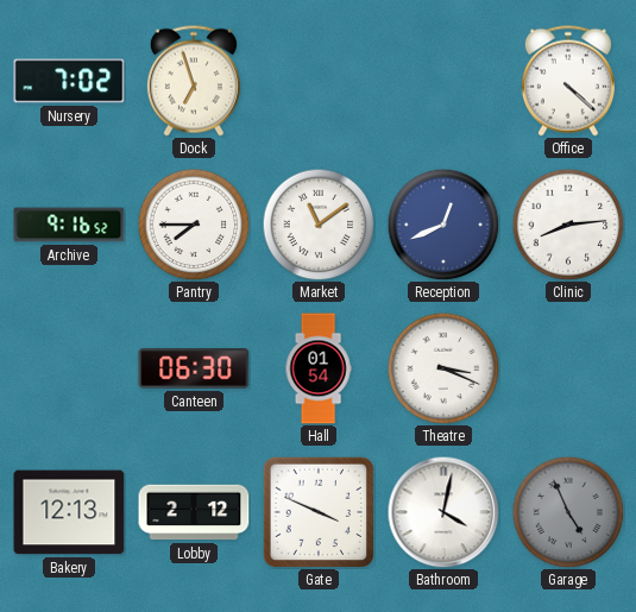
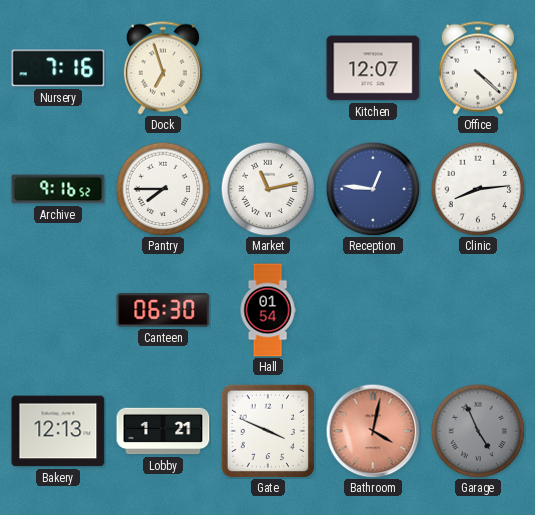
Nursery: 7:02 -> 7:16
Kitchen: none -> 12:07
Market: 11:09 -> 11:13
Reception: 12:41 -> 12:46
Theatre: 3:19 -> none
Lobby: 2:12 -> 1:21
Bathroom dial: white -> salmon
